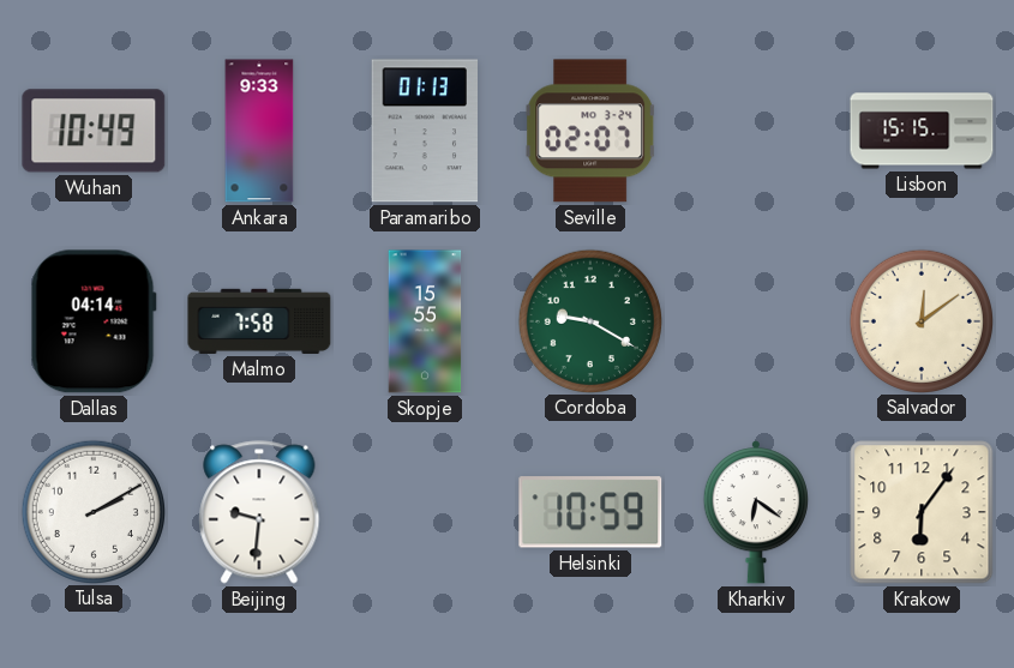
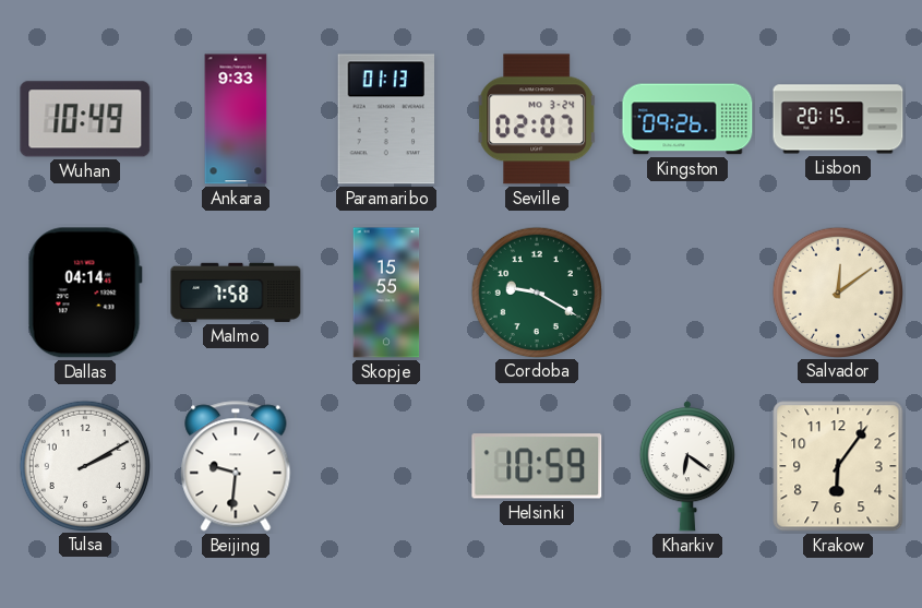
Kingston: none -> 09:26
Lisbon: 15:15 -> 20:15
